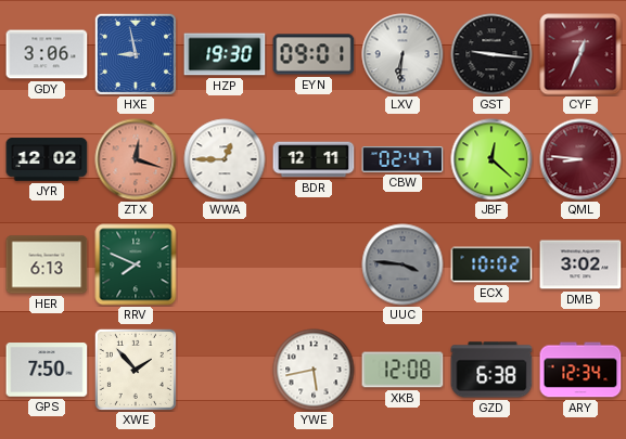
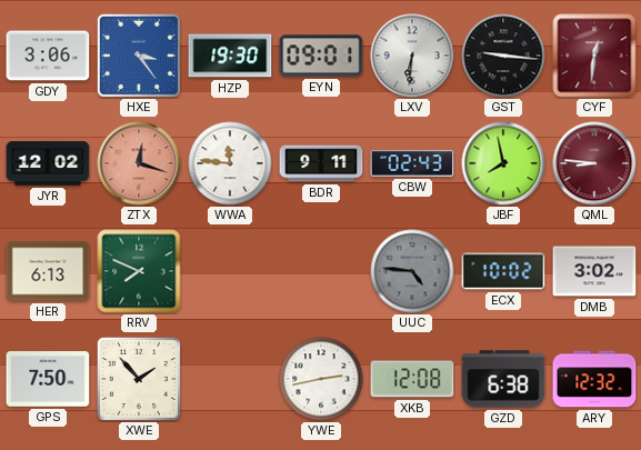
HXE: 8:58 -> 3:24
CYF: 12:34 -> 12:31
WWA: 12:45 -> 11:46
BDR: 12:11 -> 9:11
CBW: 02:47 -> 02:43
JBF: 12:22 -> 7:58
UUC: 3:46 -> 4:46
YWE: 5:43 -> 2:43
ARY: 12:34 -> 12:32
